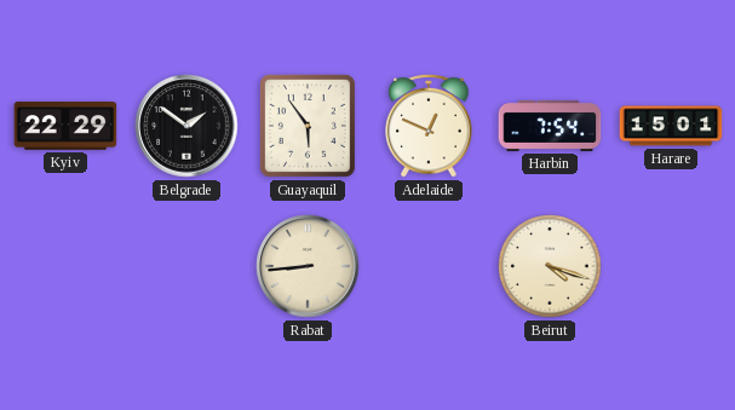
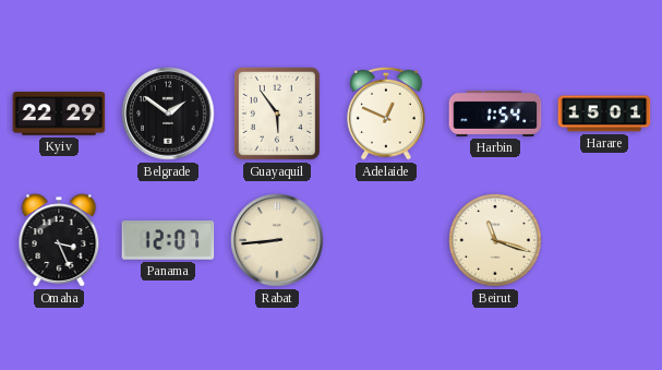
Harbin: 7:54 -> 1:54
Omaha: none -> 3:26
Panama: none -> 12:07
Beirut: 4:18 -> 11:18
